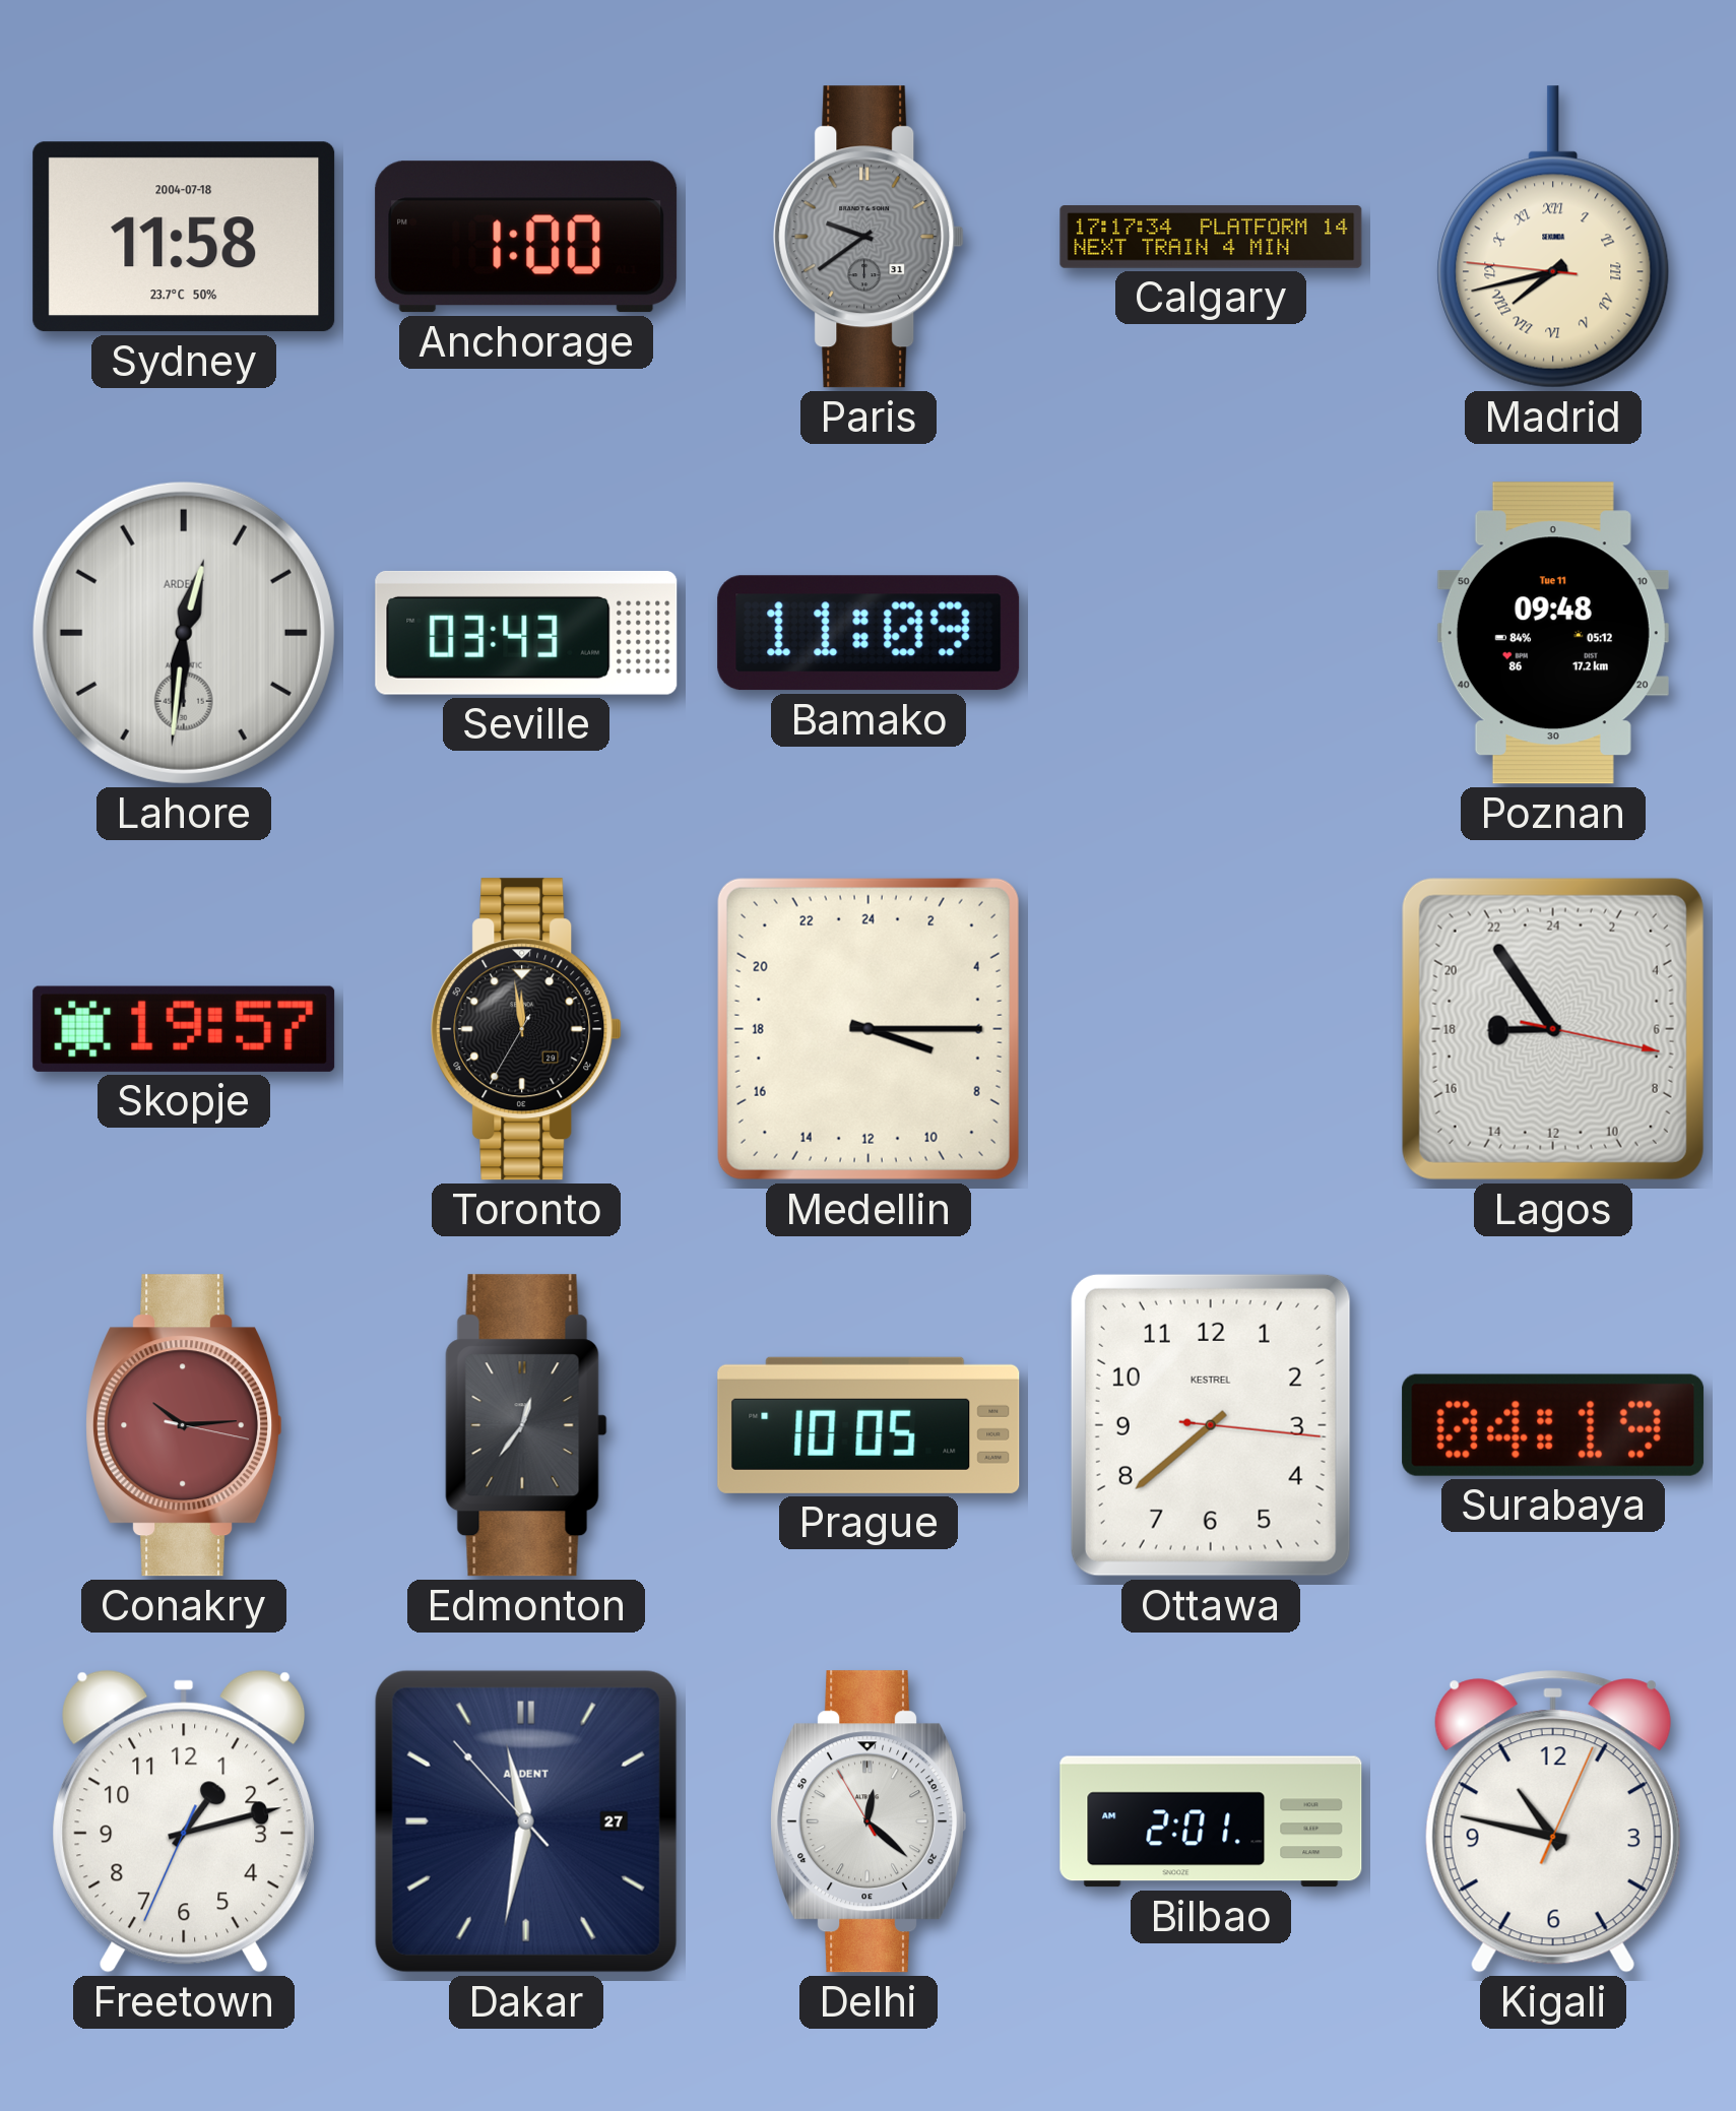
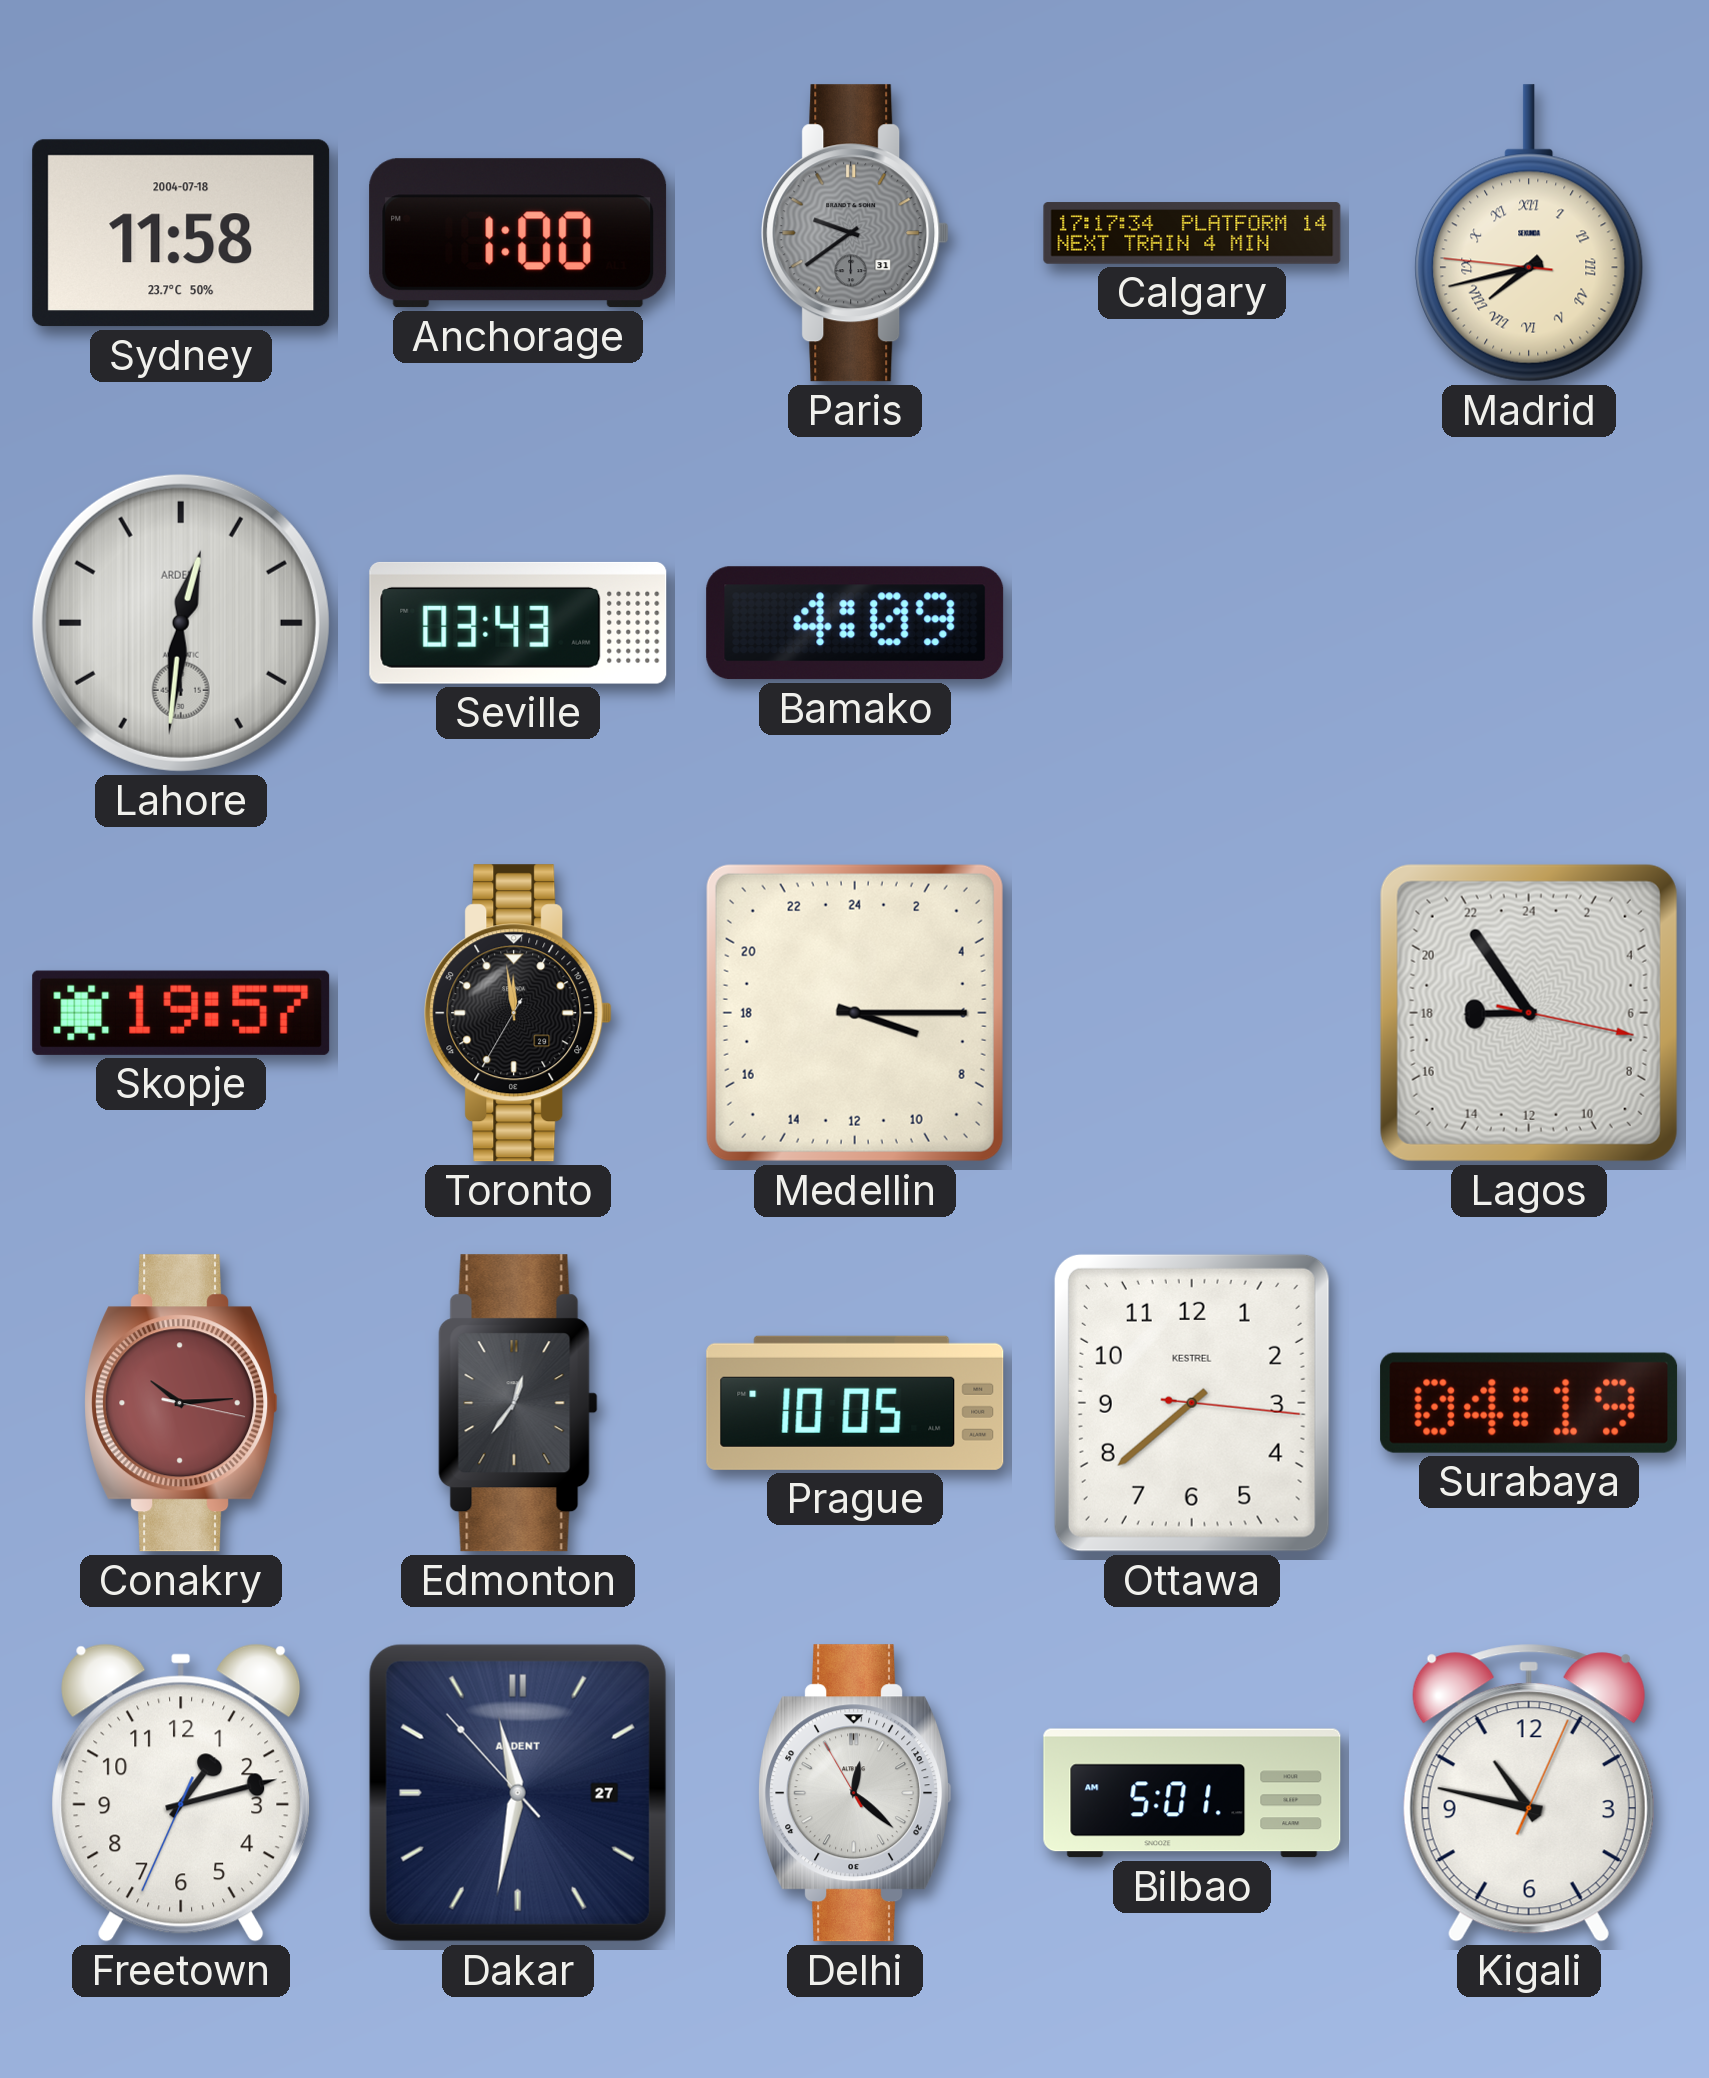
Bamako: 11:09 -> 4:09
Poznan: 09:48 -> none
Bilbao: 2:01 -> 5:01
